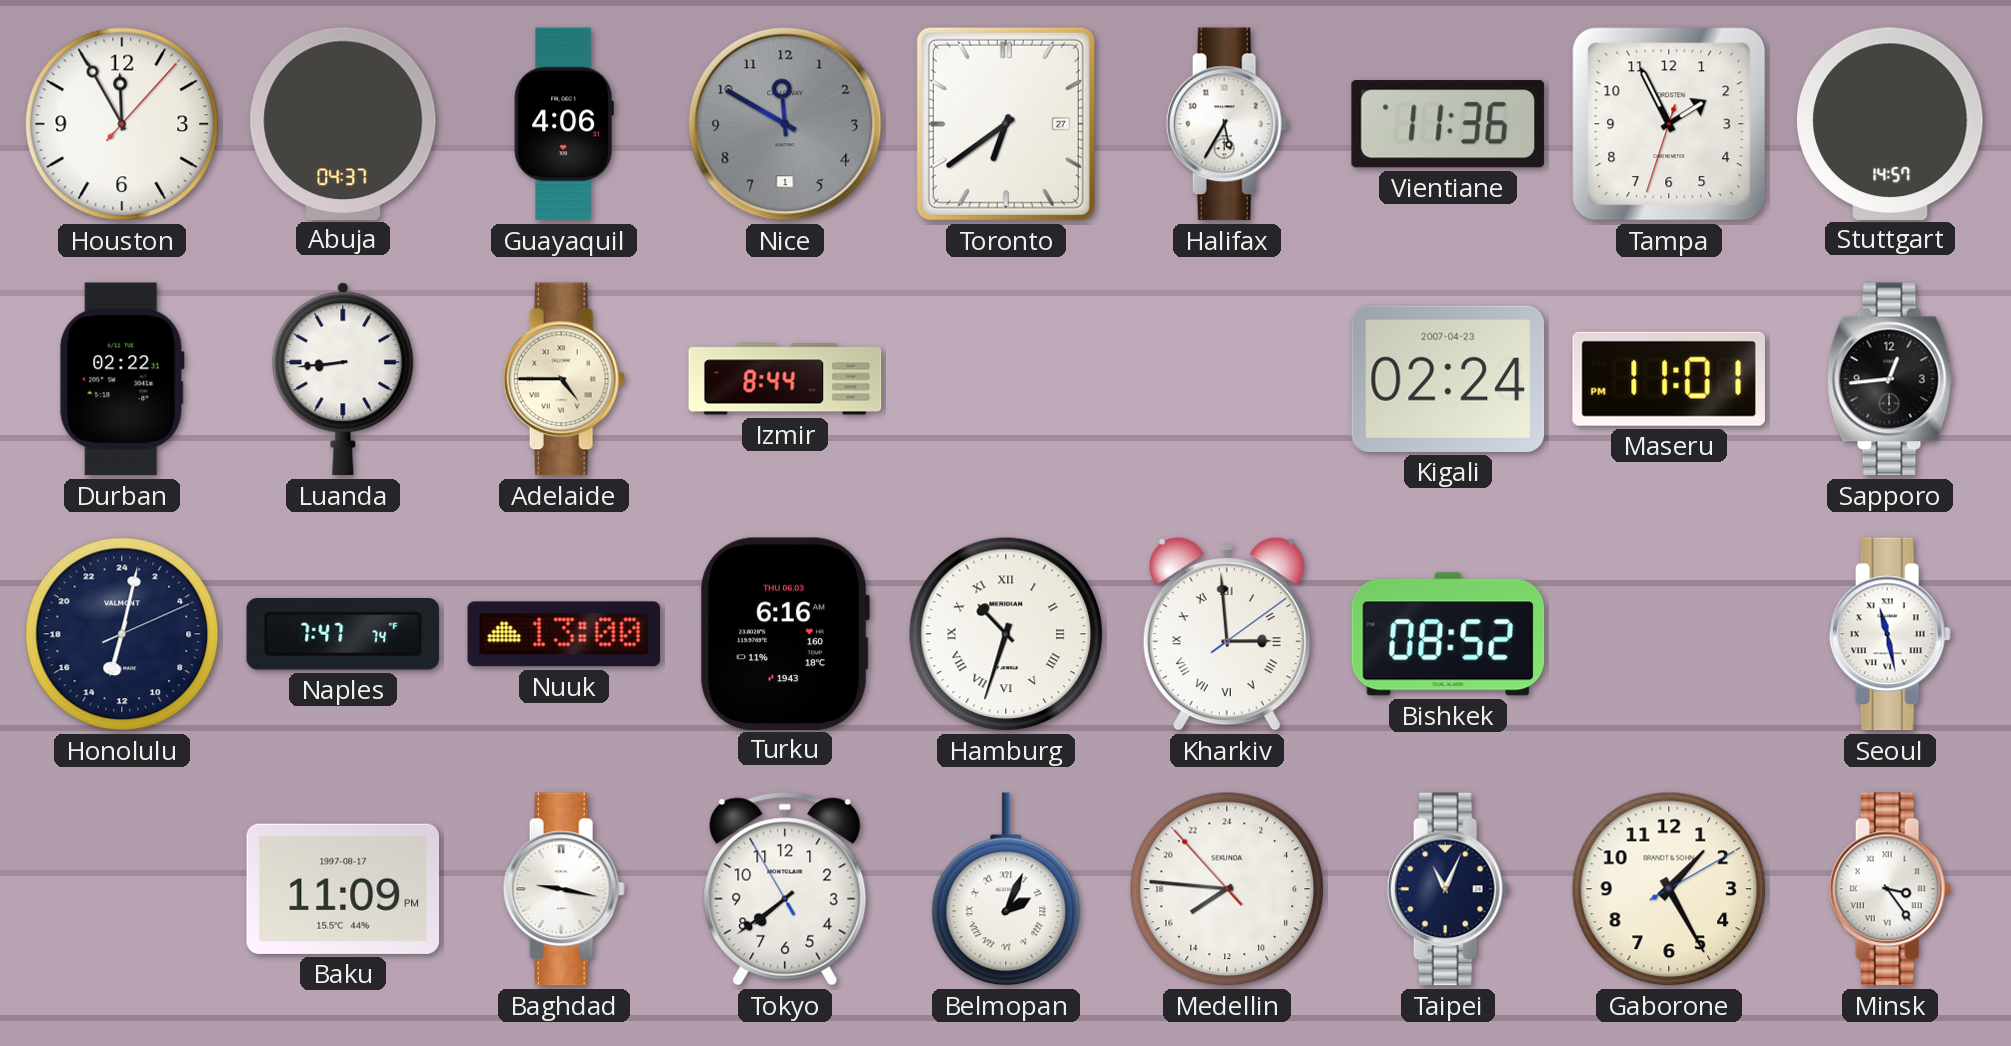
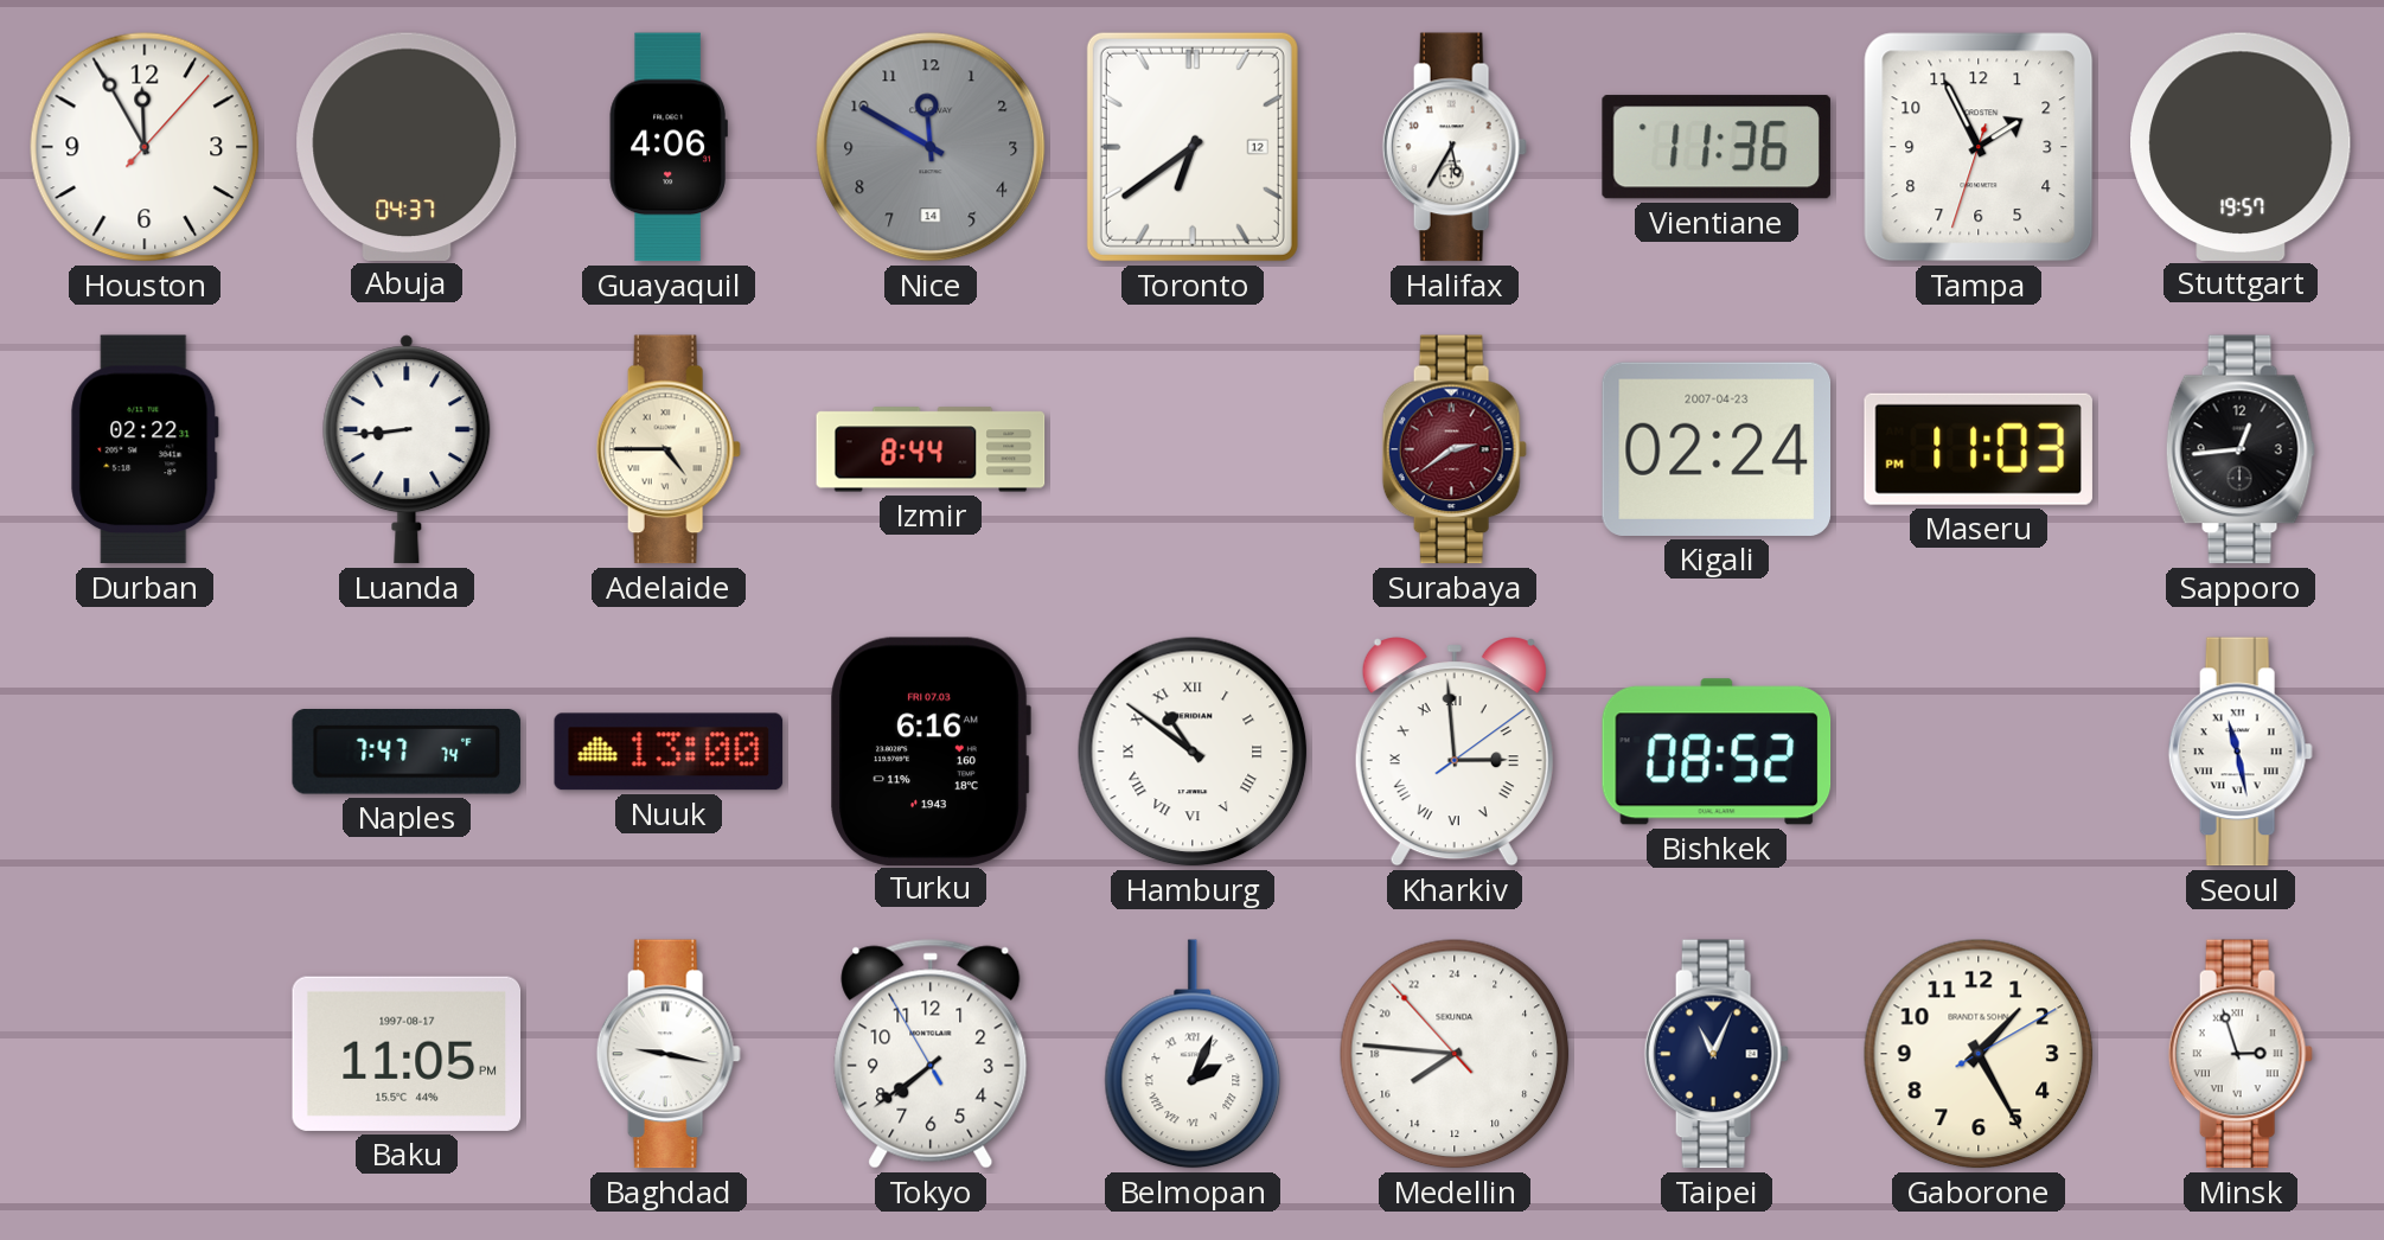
Nice date: 1 -> 14
Toronto date: 27 -> 12
Stuttgart: 14:57 -> 19:57
Surabaya: none -> 2:39
Maseru: 11:01 -> 11:03
Honolulu: 13:02 -> none
Turku date: THU 06.03 -> FRI 07.03
Hamburg: 10:33 -> 10:51
Baku: 11:09 -> 11:05
Minsk: 3:24 -> 2:57
